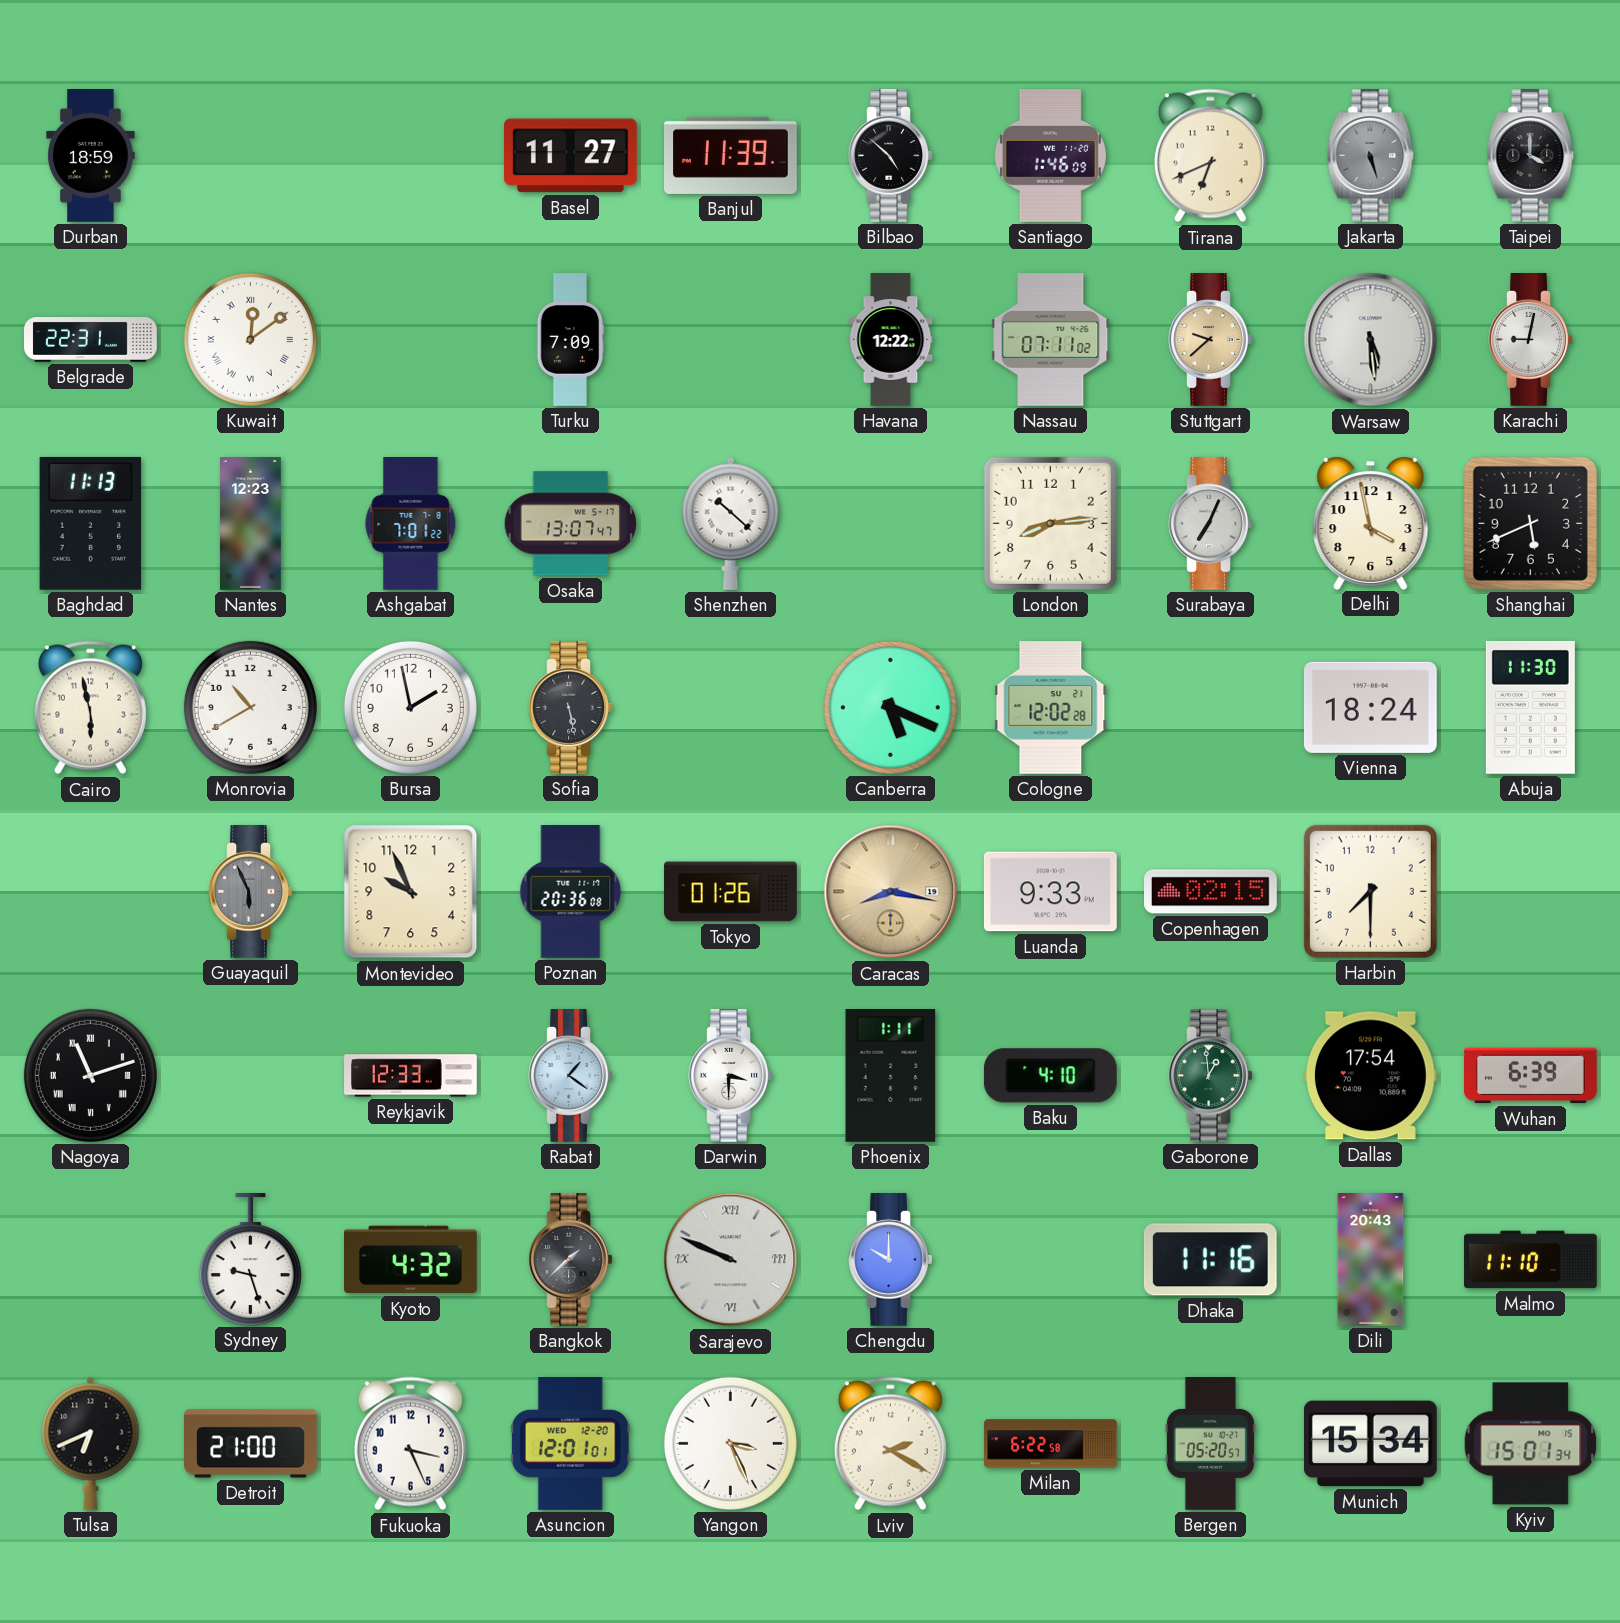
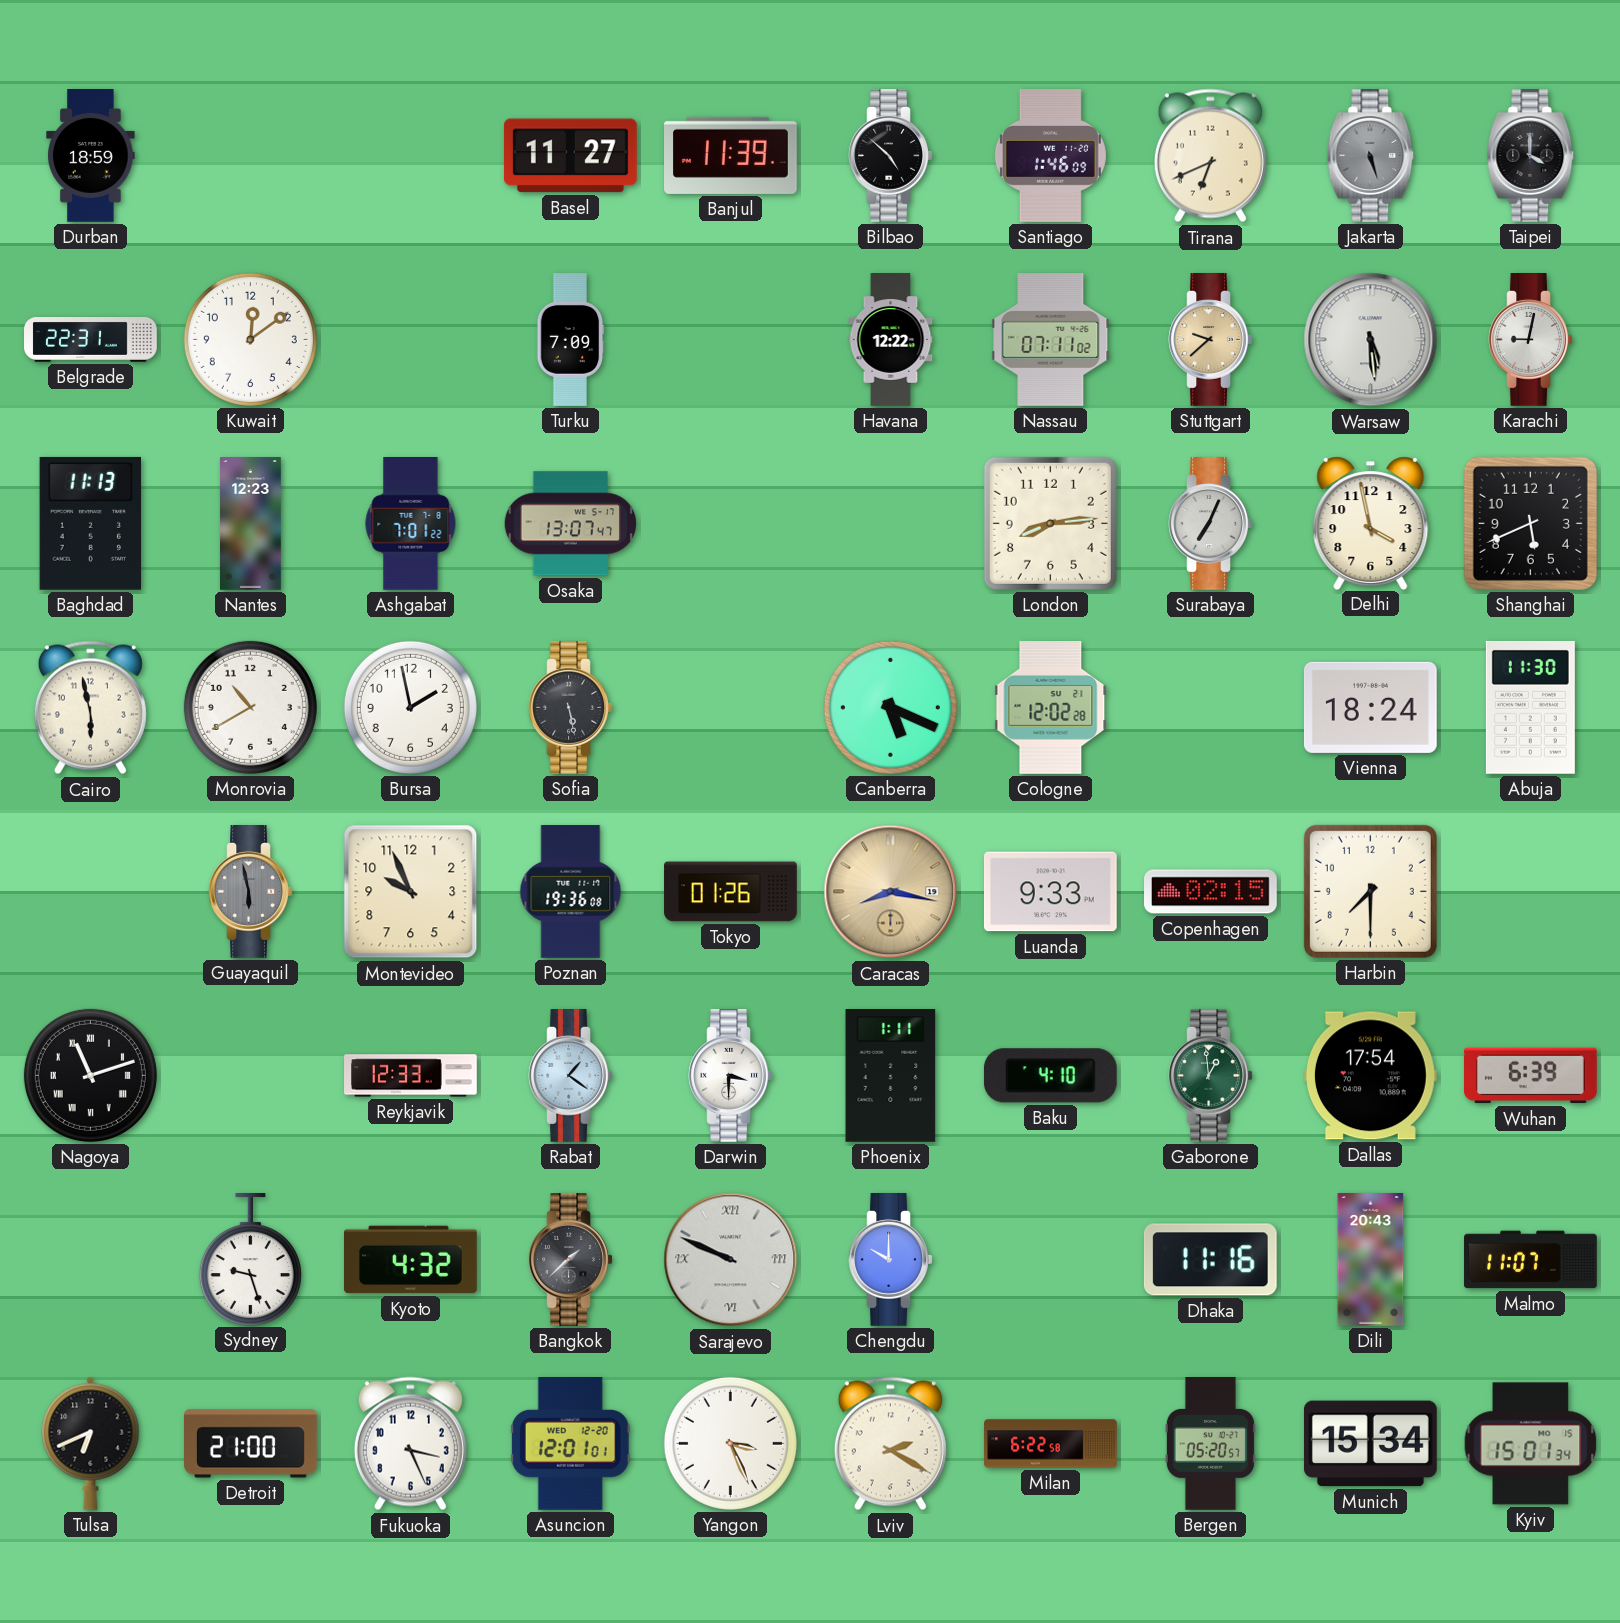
Kuwait numerals: Roman -> Arabic
Shenzhen: 10:22 -> none
Guayaquil: 5:56 -> 5:58
Poznan: 20:36 -> 19:36
Malmo: 11:10 -> 11:07
